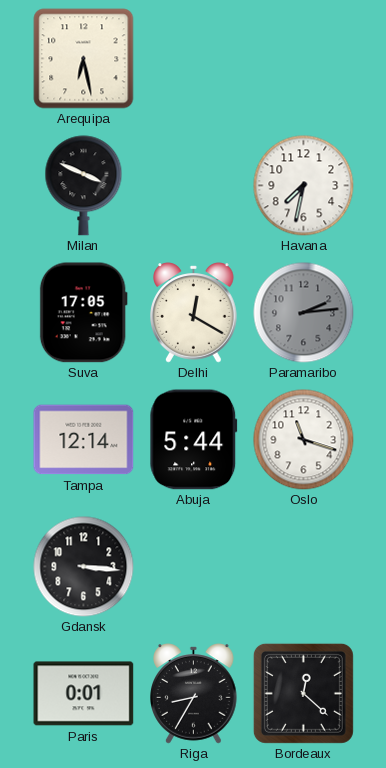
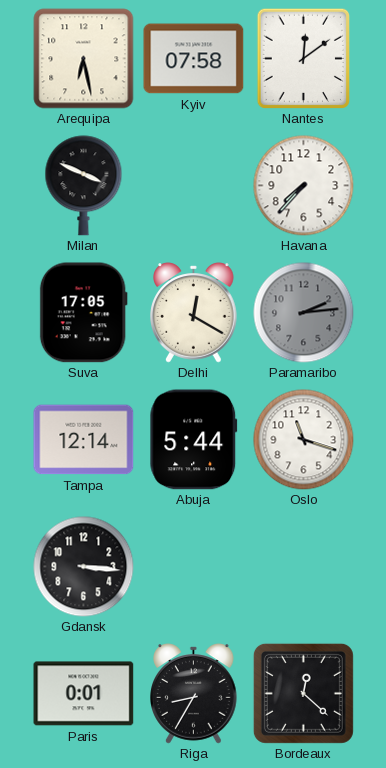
Kyiv: none -> 07:58
Nantes: none -> 12:09
Havana: 7:32 -> 7:37
